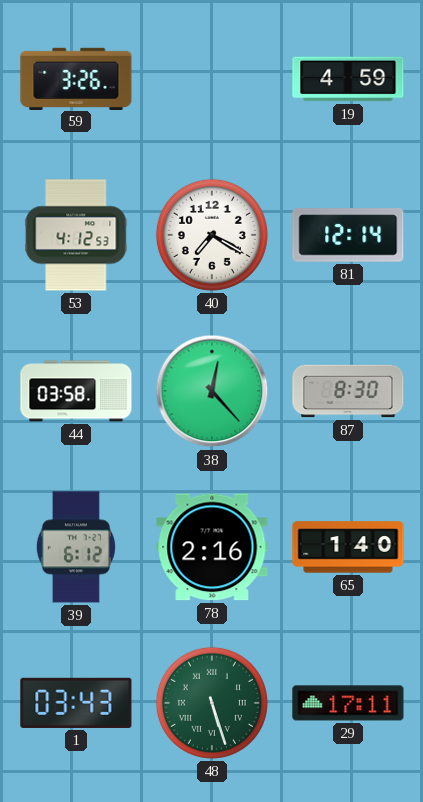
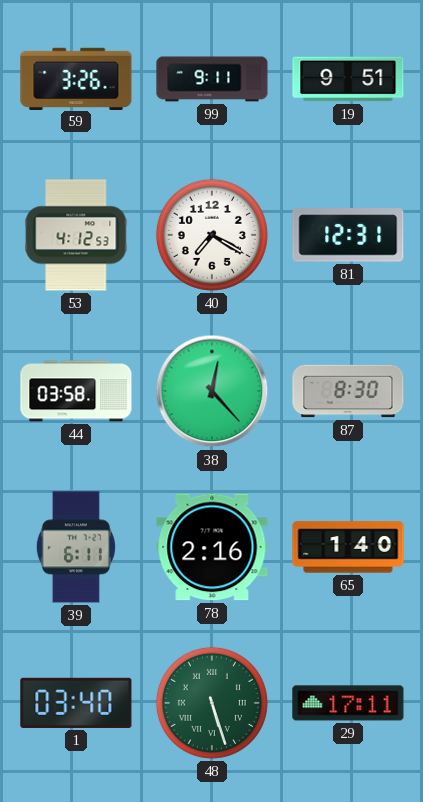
99: none -> 9:11
19: 4:59 -> 9:51
81: 12:14 -> 12:31
39: 6:12 -> 6:11
1: 03:43 -> 03:40
